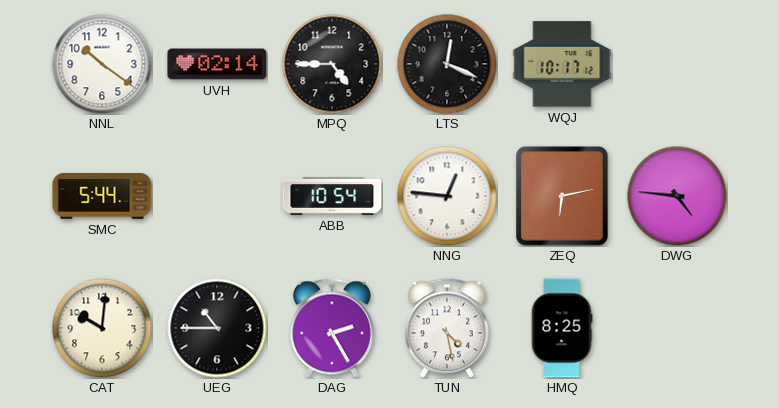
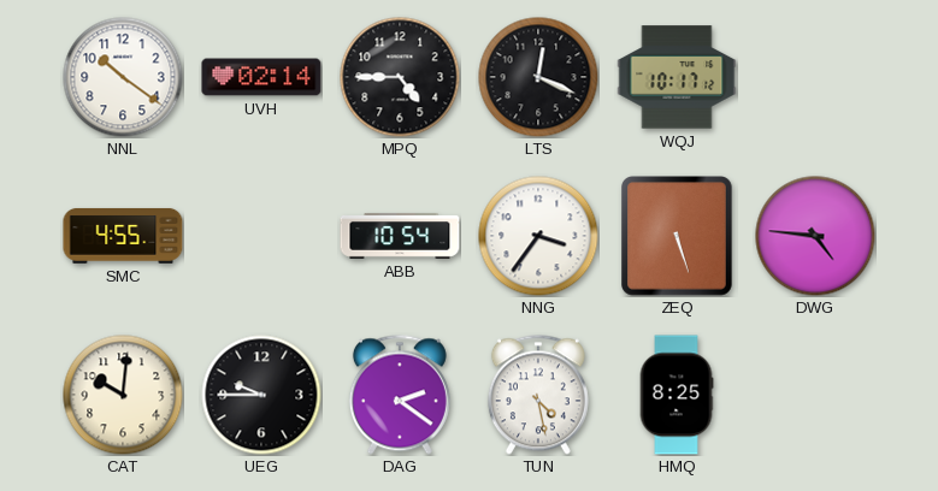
SMC: 5:44 -> 4:55
NNG: 12:46 -> 3:36
ZEQ: 6:13 -> 5:27
UEG: 10:45 -> 9:45
DAG: 2:25 -> 2:21
